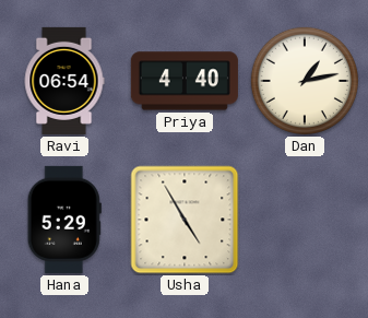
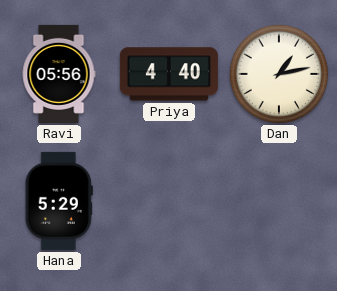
Ravi: 06:54 -> 05:56
Usha: 4:55 -> none
